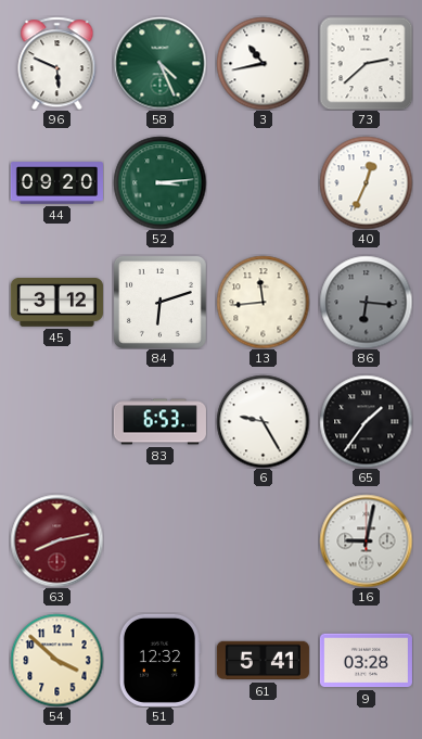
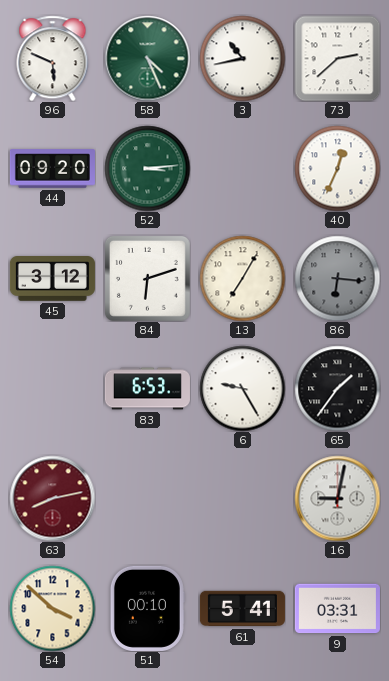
13: 11:44 -> 7:05
51: 12:32 -> 00:10
9: 03:28 -> 03:31
